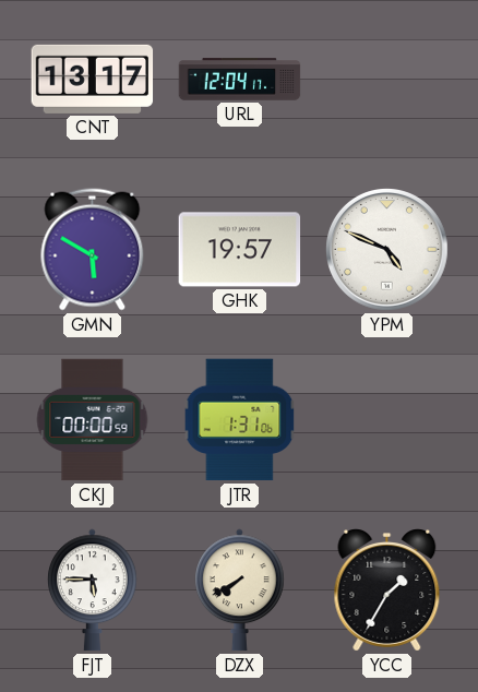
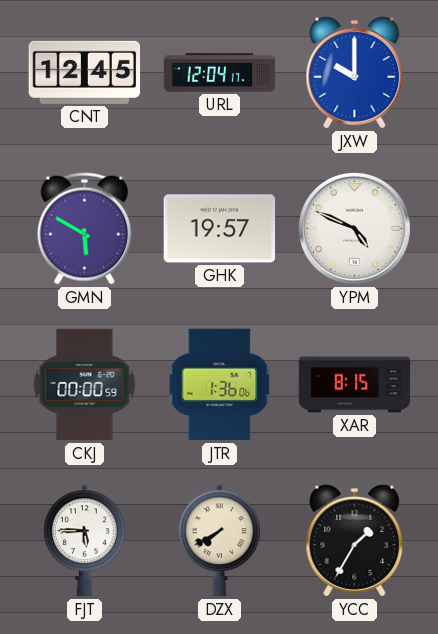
CNT: 13:17 -> 12:45
JXW: none -> 10:00
JTR: 1:31 -> 1:36
XAR: none -> 8:15
